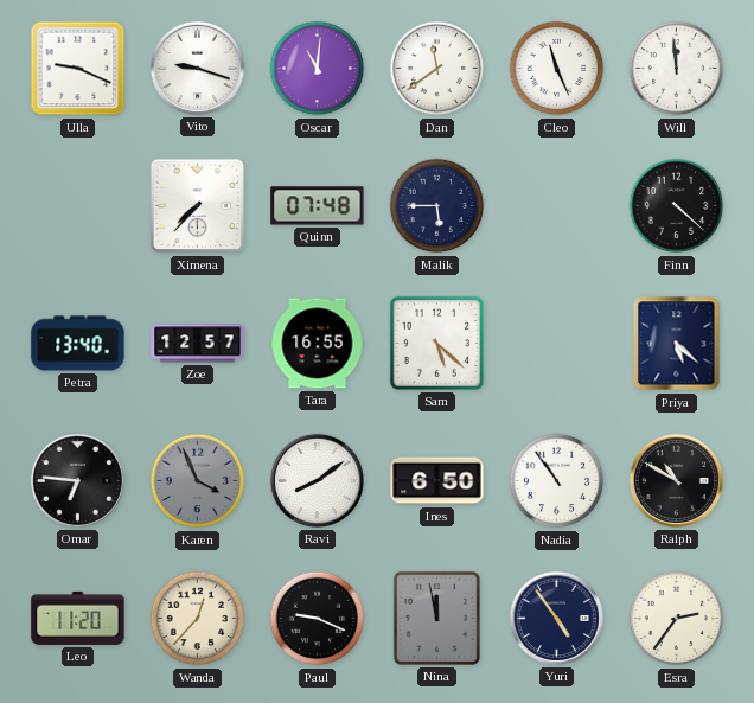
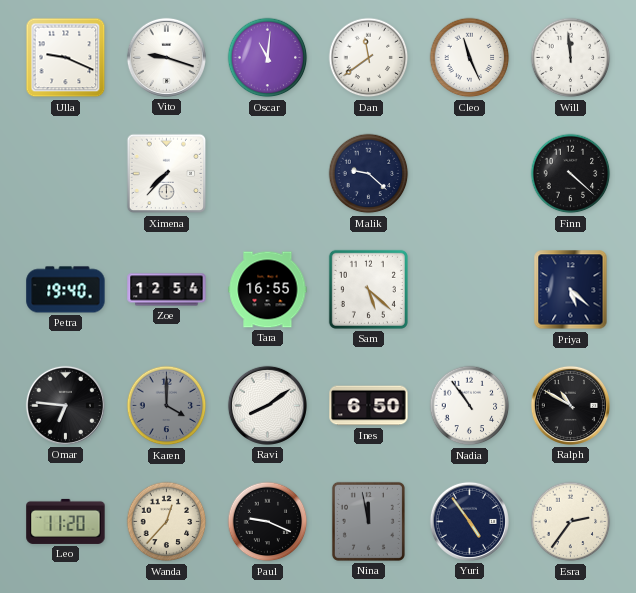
Quinn: 07:48 -> none
Malik: 5:45 -> 9:22
Petra: 13:40 -> 19:40
Zoe: 12:57 -> 12:54
Karen: 3:56 -> 4:00
